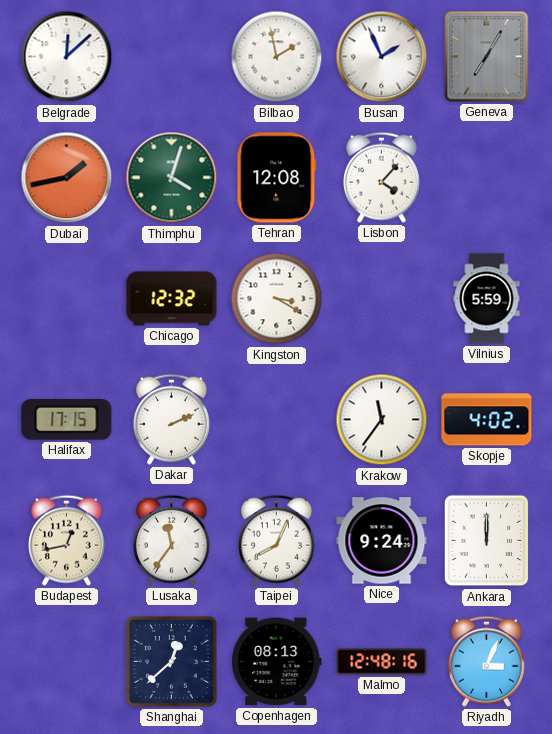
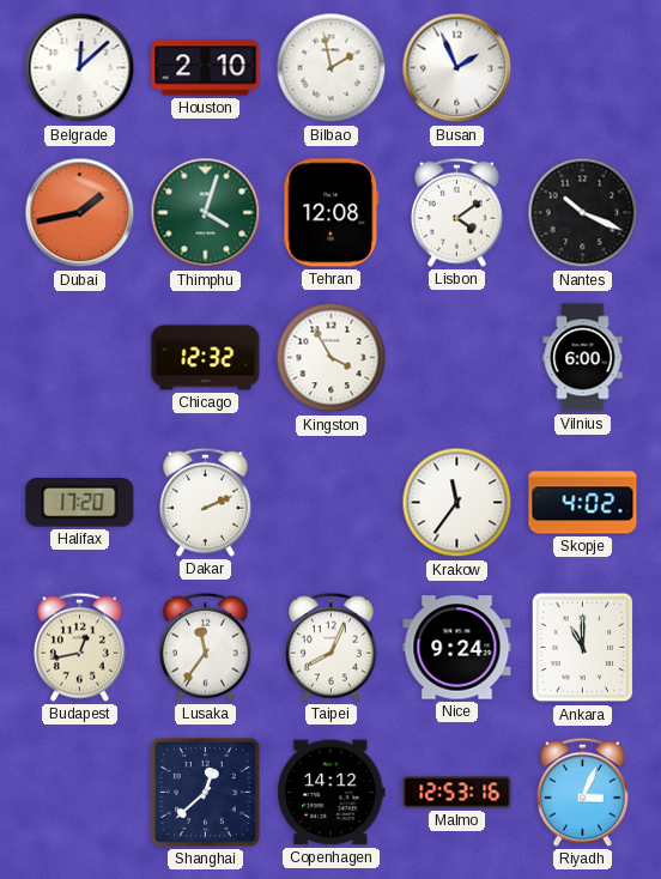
Houston: none -> 2:10
Geneva: 7:05 -> none
Lisbon: 4:07 -> 4:09
Nantes: none -> 10:19
Kingston: 3:20 -> 3:55
Vilnius: 5:59 -> 6:00
Halifax: 17:15 -> 17:20
Ankara: 12:00 -> 11:00
Copenhagen: 08:13 -> 14:12
Malmo: 12:48 -> 12:53
